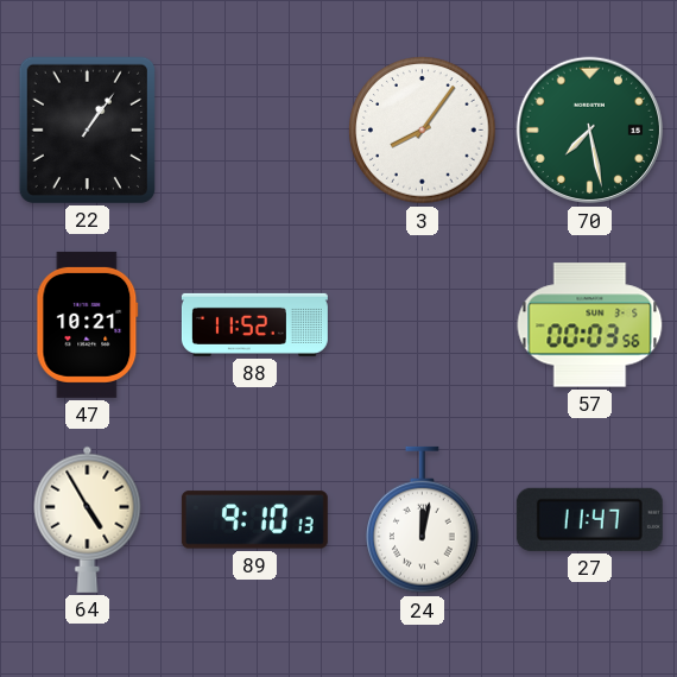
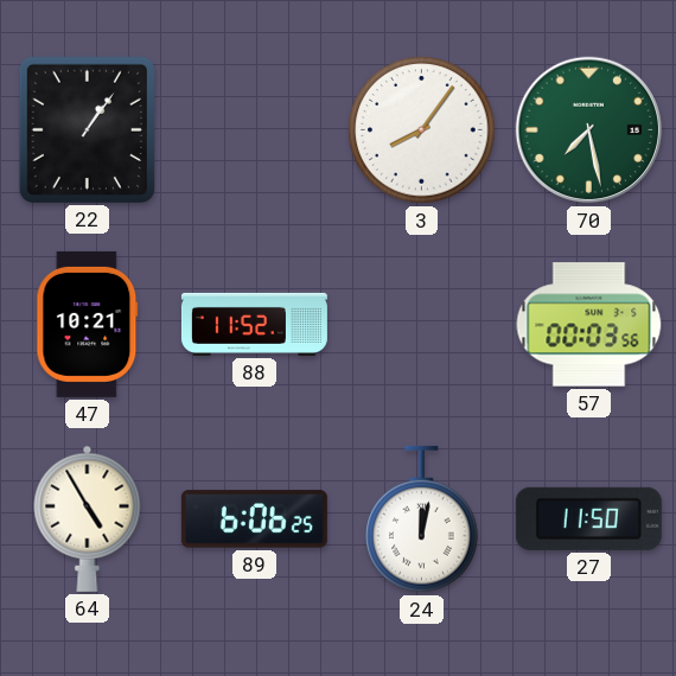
89: 9:10 -> 6:06
27: 11:47 -> 11:50
